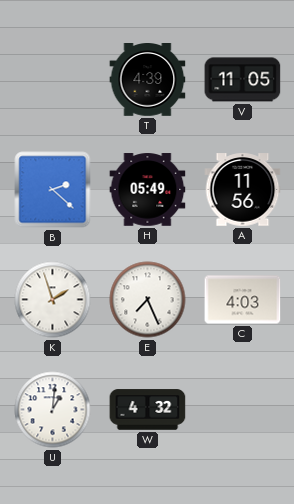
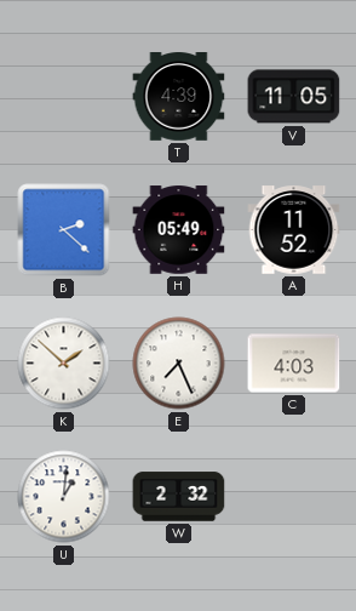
A: 11:56 -> 11:52
K: 1:57 -> 1:52
W: 4:32 -> 2:32
